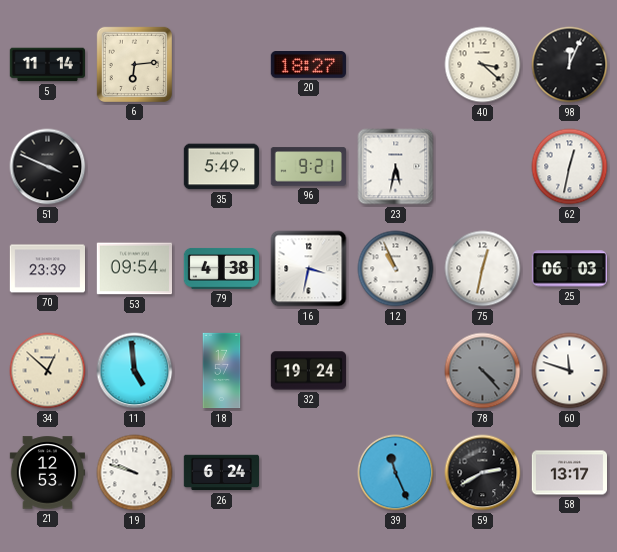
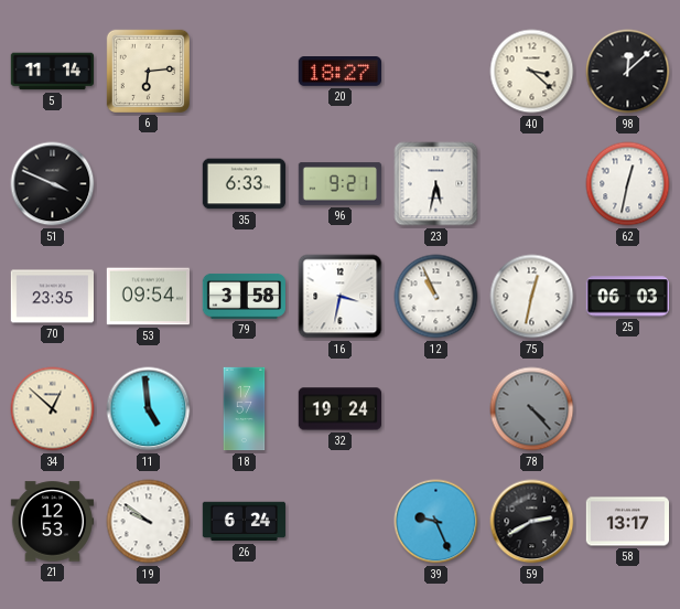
98: 12:04 -> 12:08
35: 5:49 -> 6:33
70: 23:39 -> 23:35
79: 4:38 -> 3:58
60: 11:48 -> none
19: 9:48 -> 9:51
39: 11:26 -> 9:26
